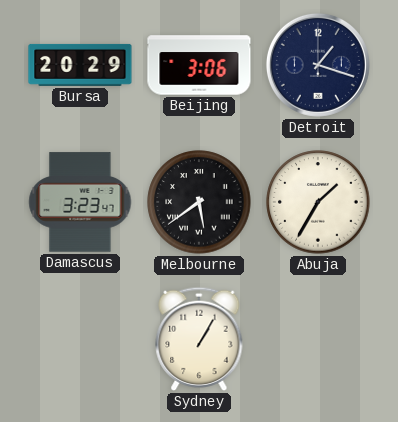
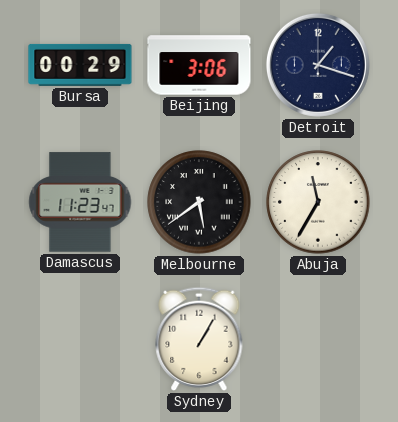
Bursa: 20:29 -> 00:29
Damascus: 3:23 -> 11:23
Abuja: 1:35 -> 11:35
